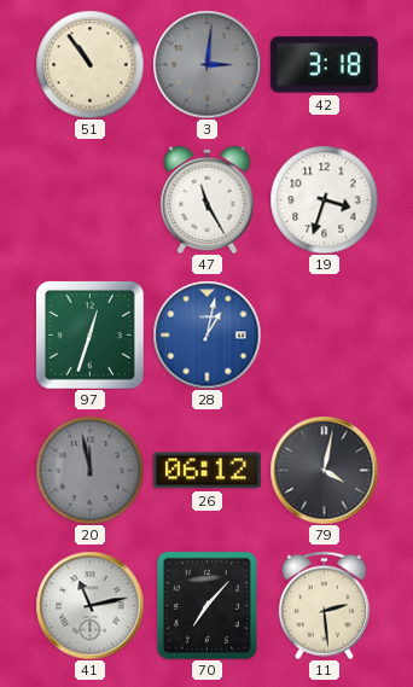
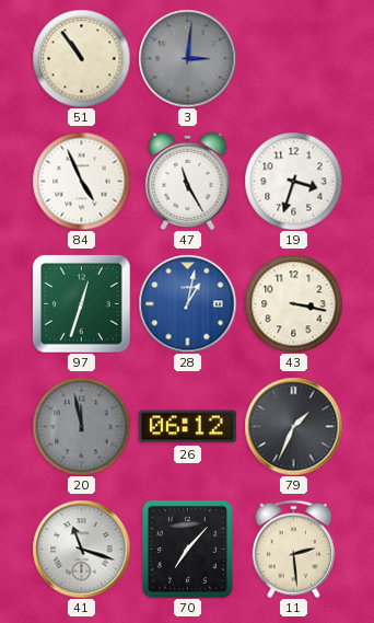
42: 3:18 -> none
84: none -> 4:56
43: none -> 3:17
79: 4:02 -> 1:34
41: 11:13 -> 11:18
